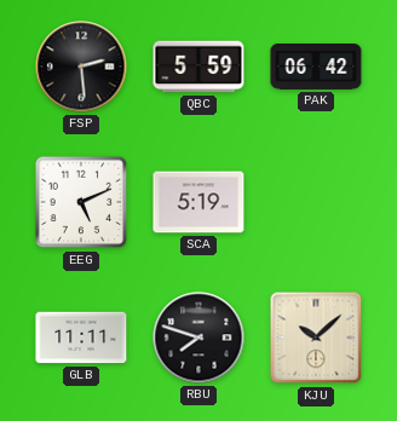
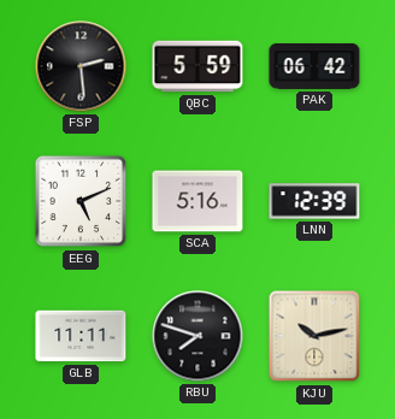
SCA: 5:19 -> 5:16
LNN: none -> 12:39
KJU: 10:08 -> 10:13
